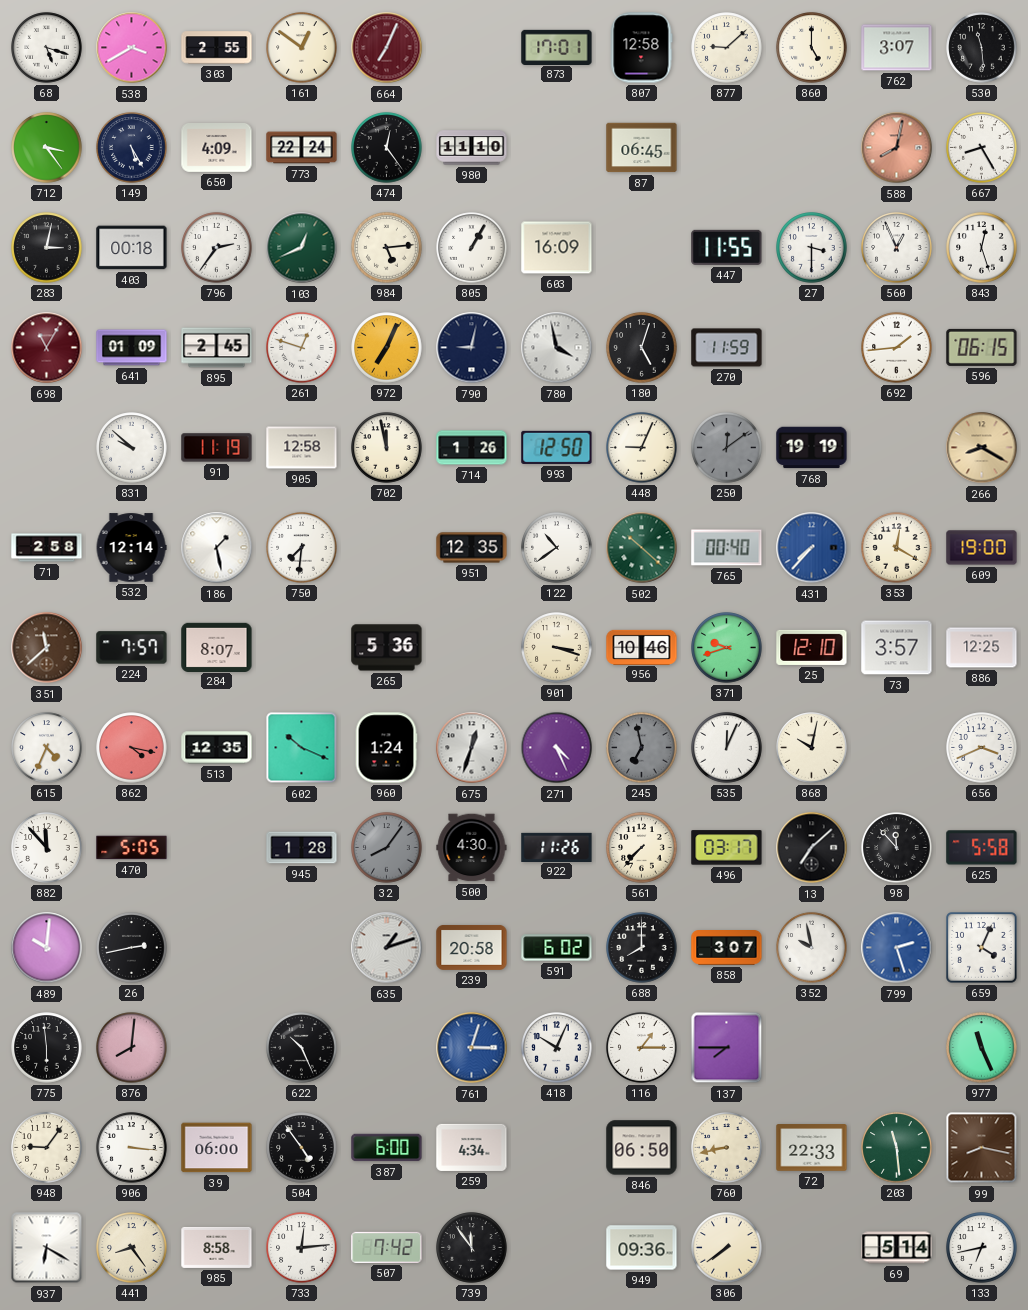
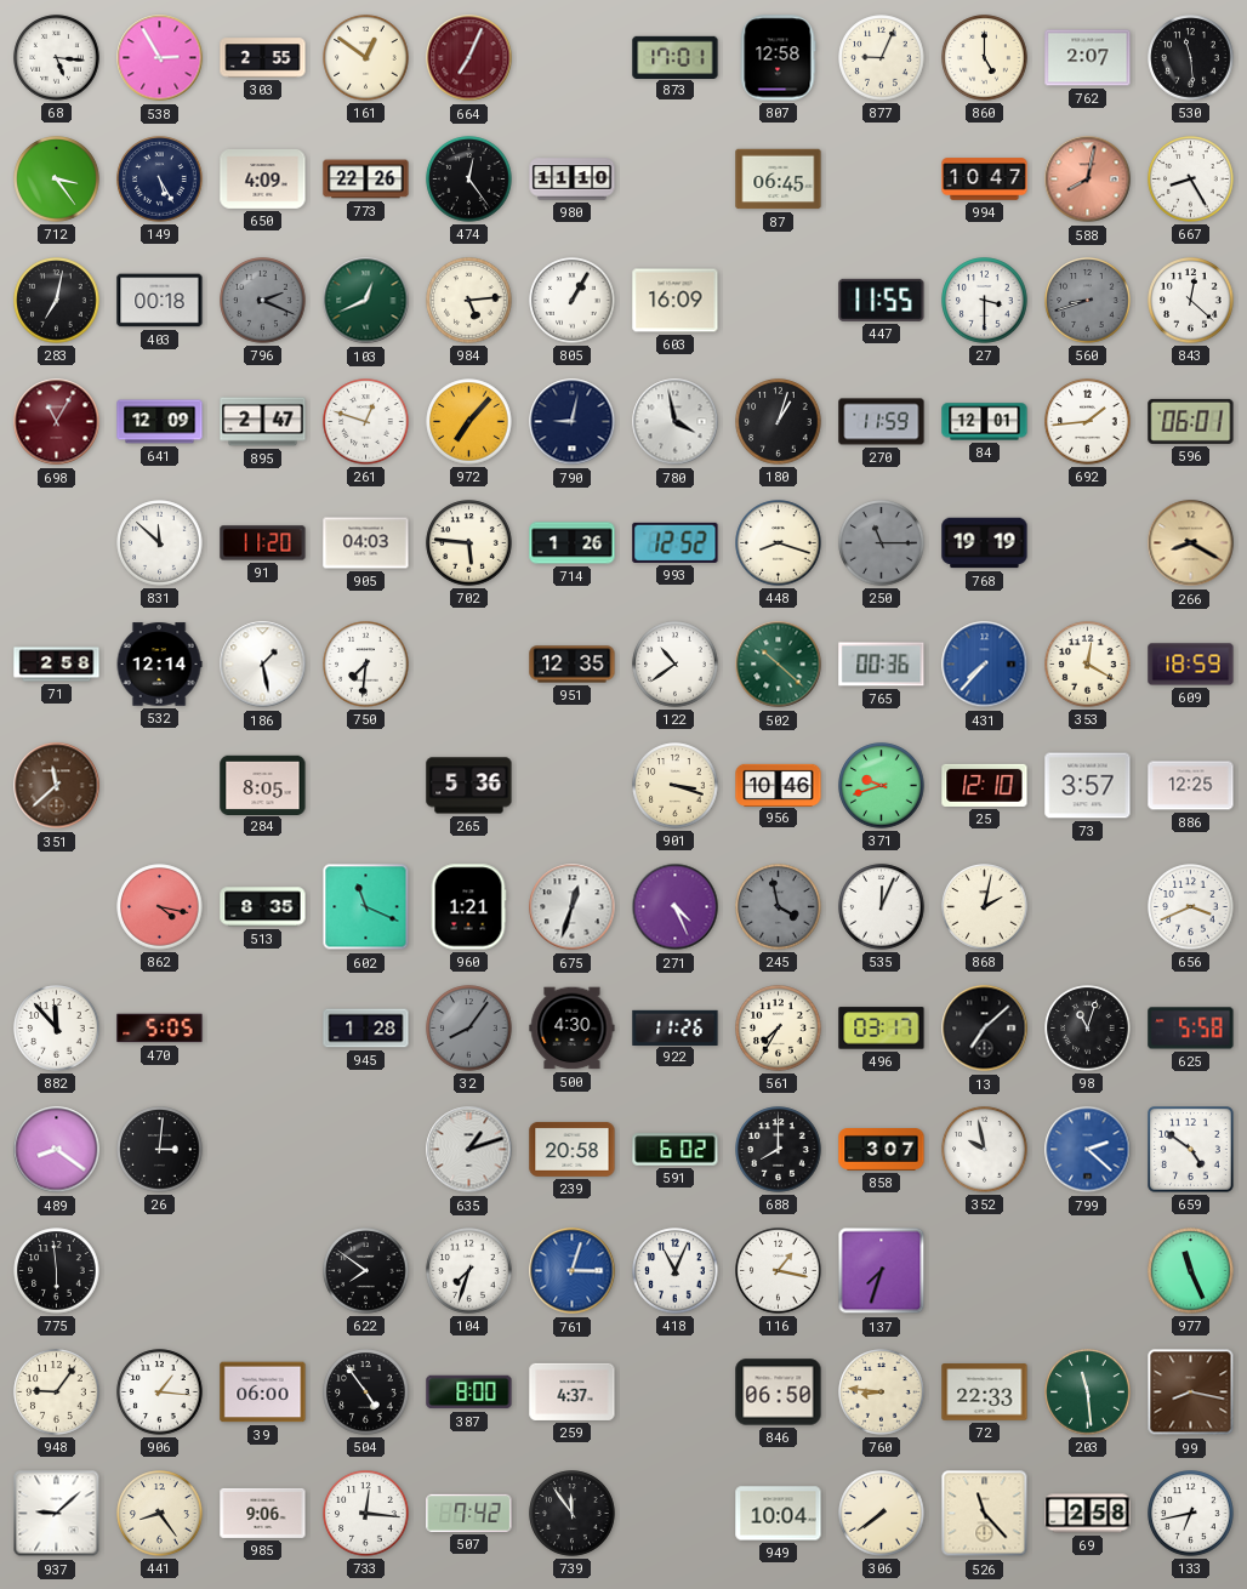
68: 5:18 -> 5:16
538: 3:40 -> 2:55
877: 9:08 -> 9:04
762: 3:07 -> 2:07
773: 22:24 -> 22:26
994: none -> 10:47
283: 3:02 -> 7:02
796: 2:36 -> 2:19
796 dial: white -> grey
560: 12:56 -> 8:42
560 dial: white -> grey
843: 12:27 -> 12:22
641: 01:09 -> 12:09
895: 2:45 -> 2:47
972: 7:04 -> 7:07
180: 5:03 -> 1:03
84: none -> 12:01
596: 06:15 -> 06:01
831: 9:52 -> 11:52
91: 11:19 -> 11:20
905: 12:58 -> 04:03
702: 11:58 -> 5:46
993: 12:50 -> 12:52
448: 9:04 -> 8:18
250: 12:09 -> 11:15
765: 00:40 -> 00:36
609: 19:00 -> 18:59
224: 7:57 -> none
284: 8:07 -> 8:05
615: 4:34 -> none
513: 12:35 -> 8:35
602: 10:19 -> 11:19
960: 1:24 -> 1:21
245: 6:58 -> 3:58
868: 10:02 -> 2:02
561: 7:37 -> 7:35
98: 11:53 -> 11:03
489: 10:01 -> 8:21
26: 2:43 -> 3:01
799: 2:27 -> 2:22
659: 4:04 -> 4:51
876: 8:01 -> none
622: 10:26 -> 7:51
104: none -> 7:33
418: 10:04 -> 11:04
116: 1:15 -> 1:17
137: 7:45 -> 7:33
906: 3:16 -> 1:16
387: 6:00 -> 8:00
259: 4:34 -> 4:37
760: 8:43 -> 8:46
937: 6:20 -> 9:08
985: 8:58 -> 9:06
733: 12:14 -> 12:16
949: 09:36 -> 10:04
526: none -> 11:23
69: 5:14 -> 2:58
